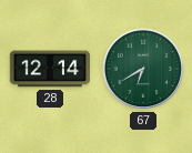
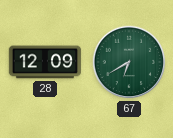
28: 12:14 -> 12:09
